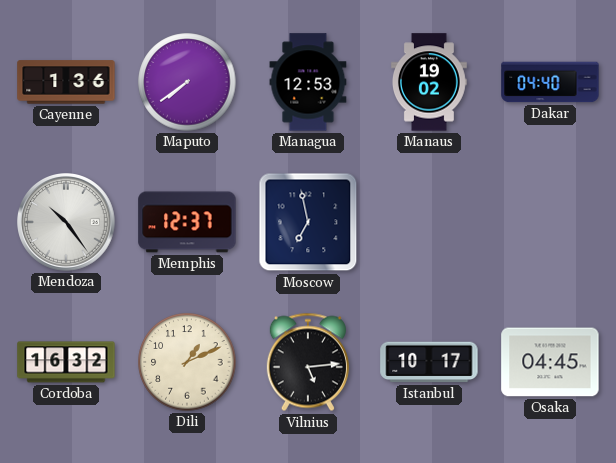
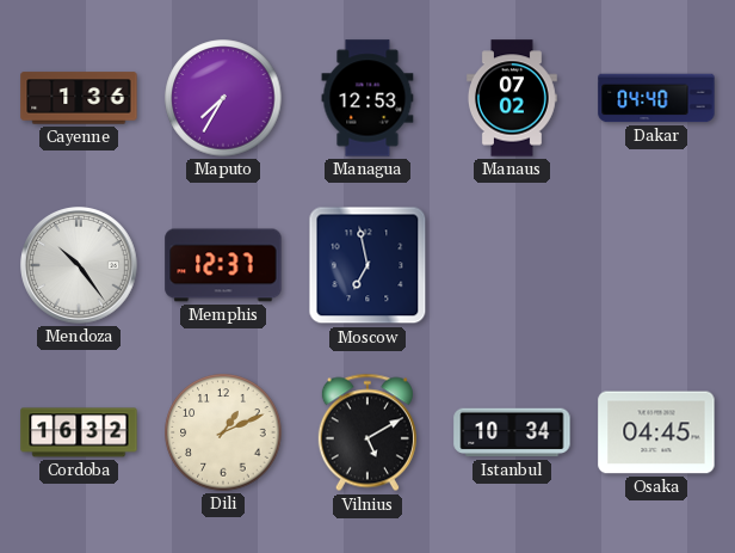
Maputo: 7:39 -> 7:35
Manaus: 19:02 -> 07:02
Vilnius: 5:14 -> 5:10
Istanbul: 10:17 -> 10:34
